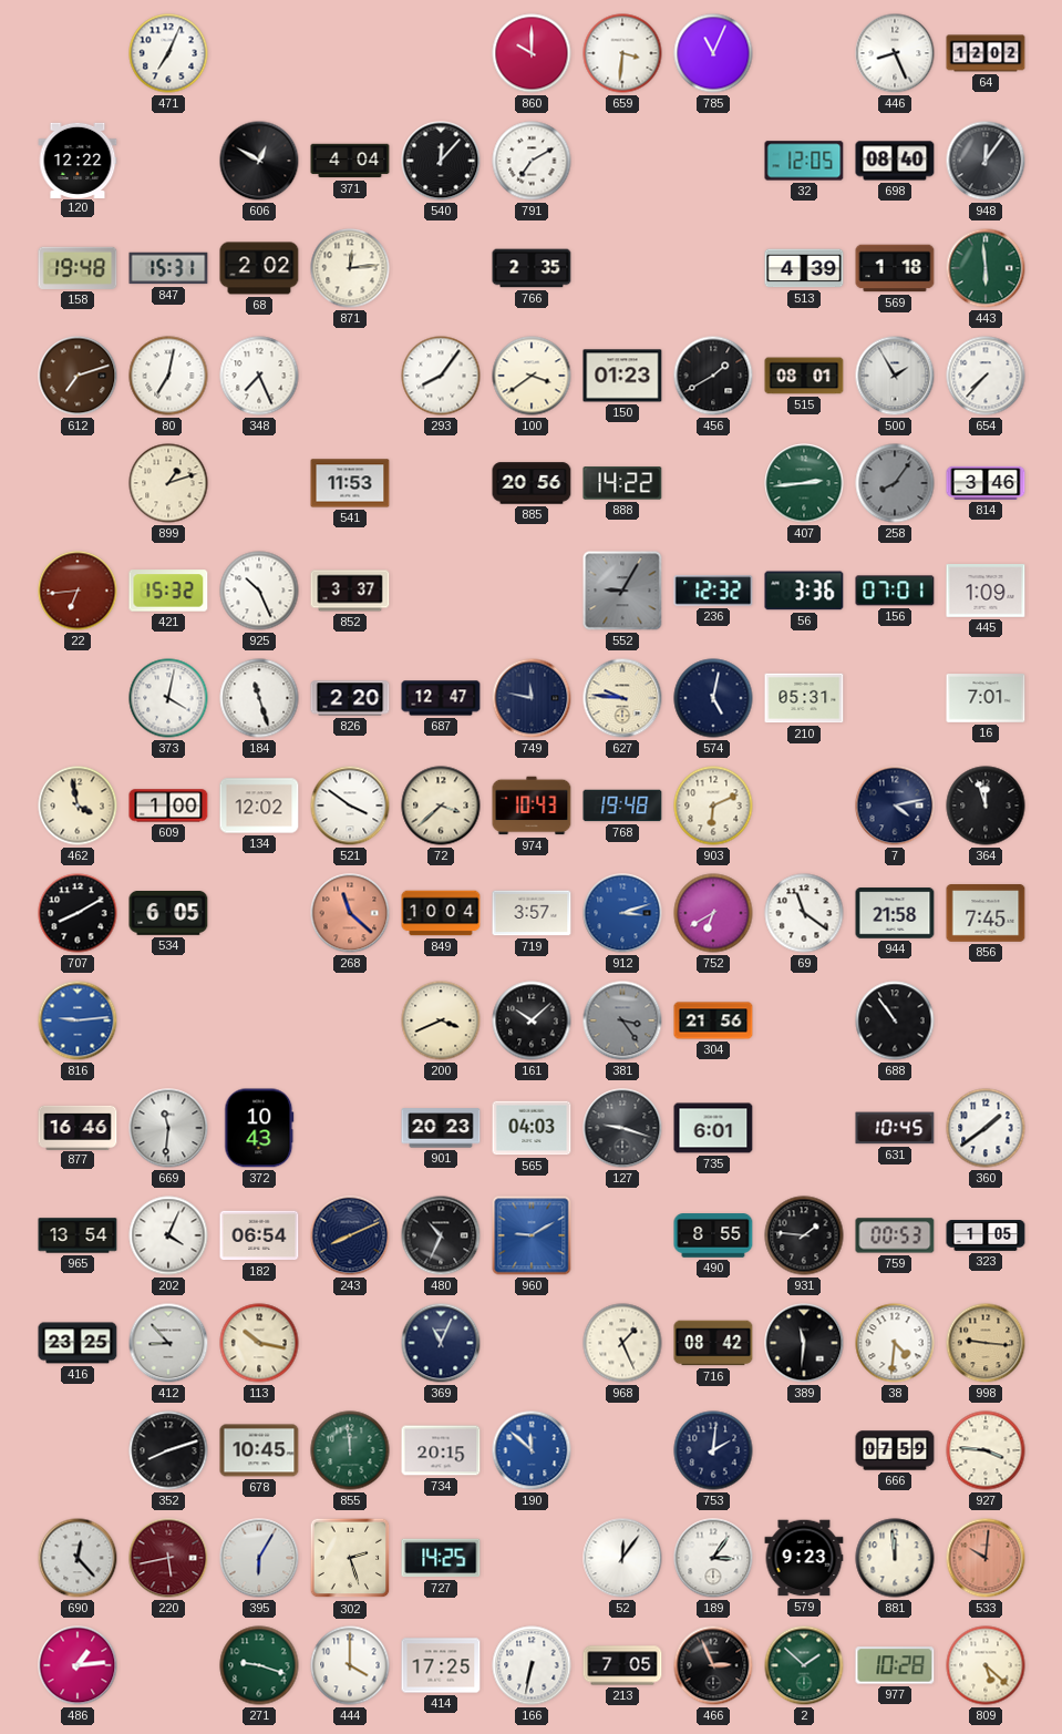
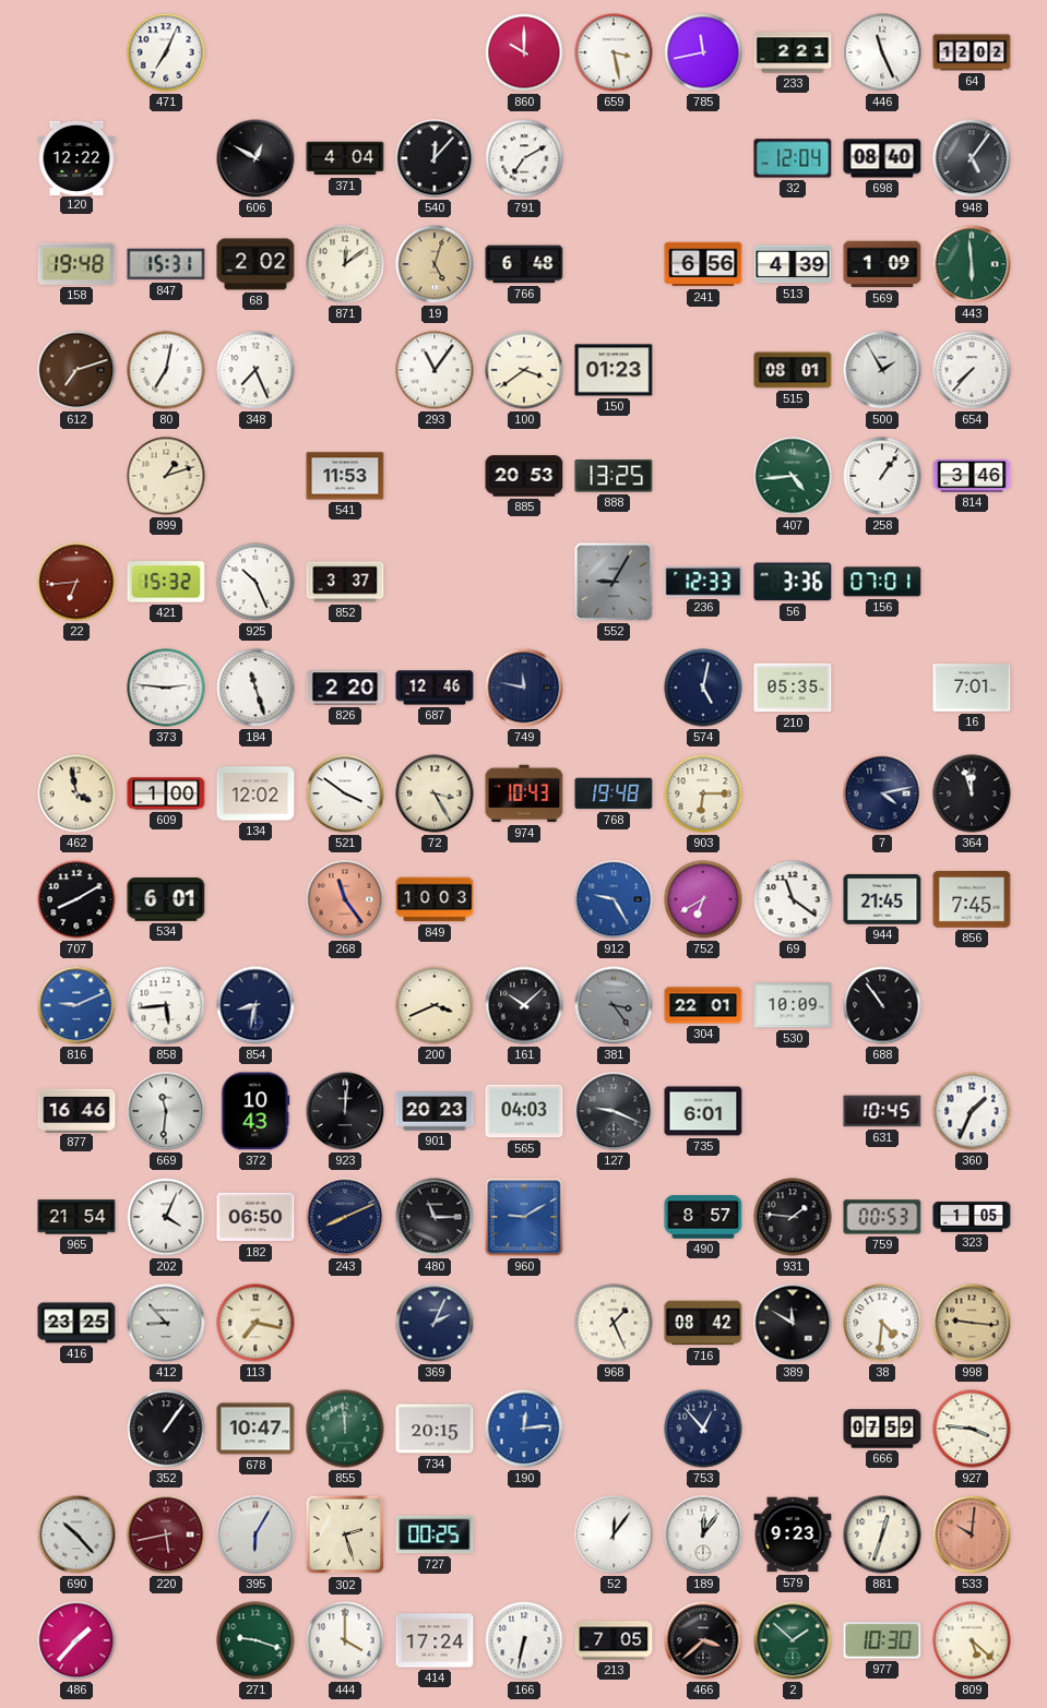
659: 3:31 -> 3:28
785: 11:04 -> 11:43
233: none -> 2:21
446: 8:26 -> 11:26
32: 12:05 -> 12:04
948: 12:06 -> 5:06
871: 12:14 -> 12:09
19: none -> 5:03
766: 2:35 -> 6:48
241: none -> 6:56
569: 1:18 -> 1:09
293: 8:06 -> 11:06
456: 1:40 -> none
885: 20:56 -> 20:53
888: 14:22 -> 13:25
407: 2:44 -> 4:44
258: 8:06 -> 1:06
258 dial: grey -> white
236: 12:32 -> 12:33
445: 1:09 -> none
373: 4:02 -> 2:46
687: 12:47 -> 12:46
627: 9:46 -> none
210: 05:31 -> 05:35
72: 3:38 -> 3:25
903: 6:11 -> 6:15
534: 6:05 -> 6:01
268: 11:22 -> 11:24
849: 10:04 -> 10:03
719: 3:57 -> none
912: 3:12 -> 9:25
944: 21:58 -> 21:45
816: 9:14 -> 9:11
858: none -> 5:44
854: none -> 8:32
304: 21:56 -> 22:01
530: none -> 10:09
923: none -> 12:01
127: 9:18 -> 9:19
360: 1:39 -> 1:34
965: 13:54 -> 21:54
182: 06:54 -> 06:50
480: 10:34 -> 11:15
490: 8:55 -> 8:57
113: 10:17 -> 7:17
369: 11:04 -> 2:04
389: 11:31 -> 11:50
352: 8:12 -> 1:06
678: 10:45 -> 10:47
190: 11:52 -> 12:14
753: 2:01 -> 12:53
690: 12:23 -> 10:23
727: 14:25 -> 00:25
189: 3:06 -> 12:06
881: 11:59 -> 12:33
486: 1:14 -> 1:37
414: 17:25 -> 17:24
466: 2:56 -> 3:38
977: 10:28 -> 10:30
